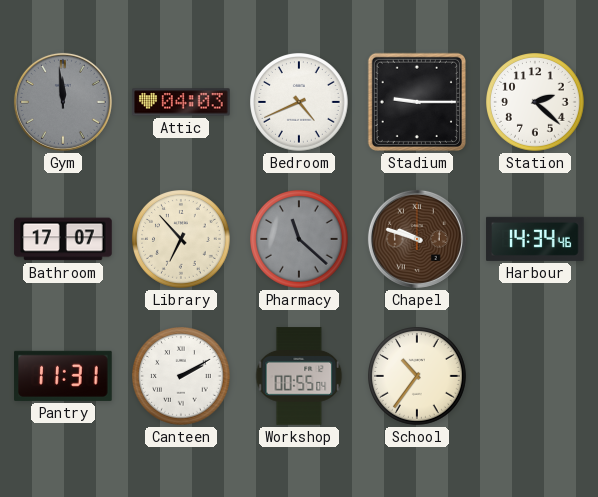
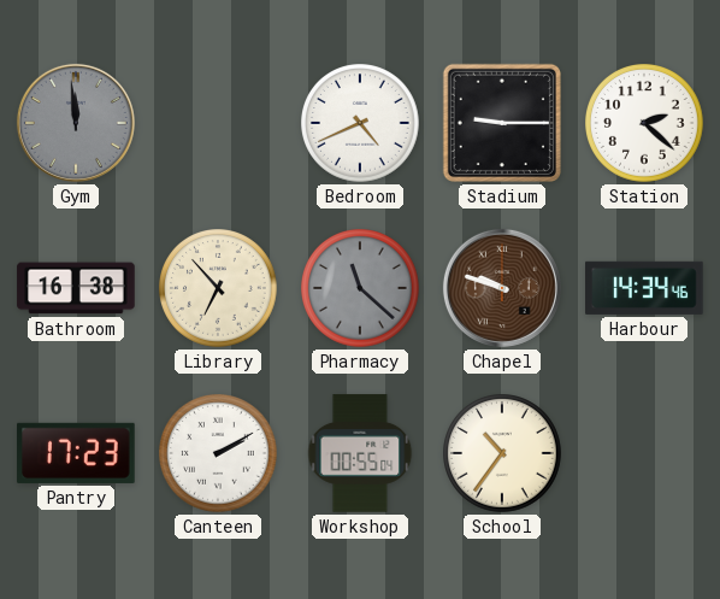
Attic: 04:03 -> none
Bathroom: 17:07 -> 16:38
Pantry: 11:31 -> 17:23
